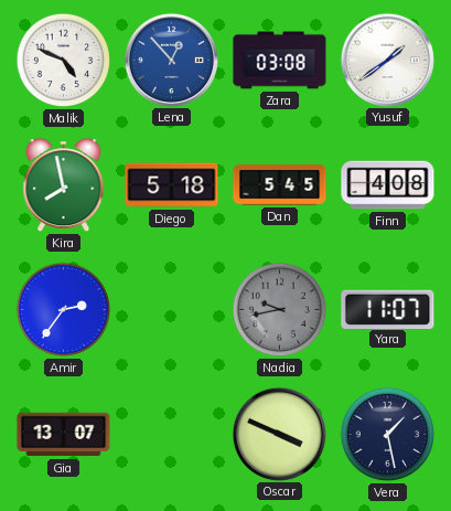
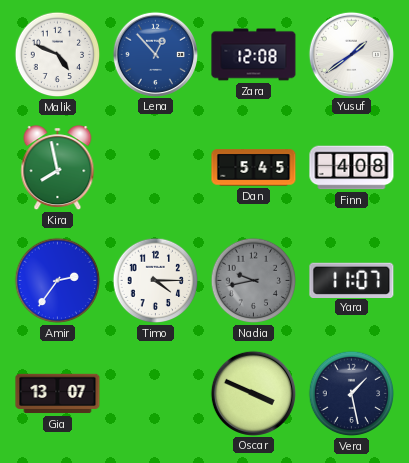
Zara: 03:08 -> 12:08
Diego: 5:18 -> none
Timo: none -> 4:15
